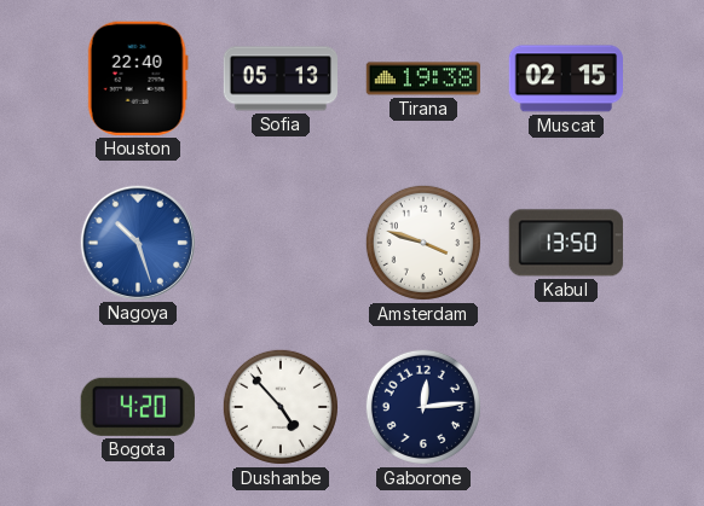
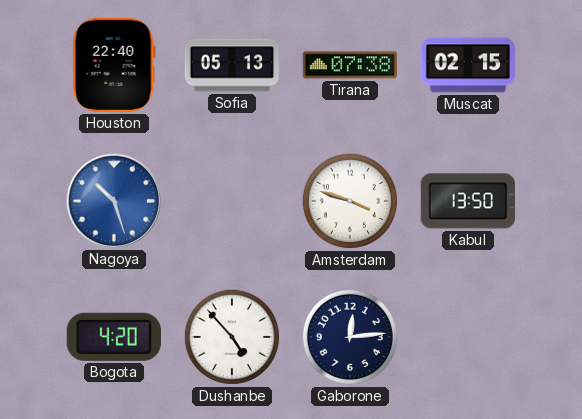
Tirana: 19:38 -> 07:38
